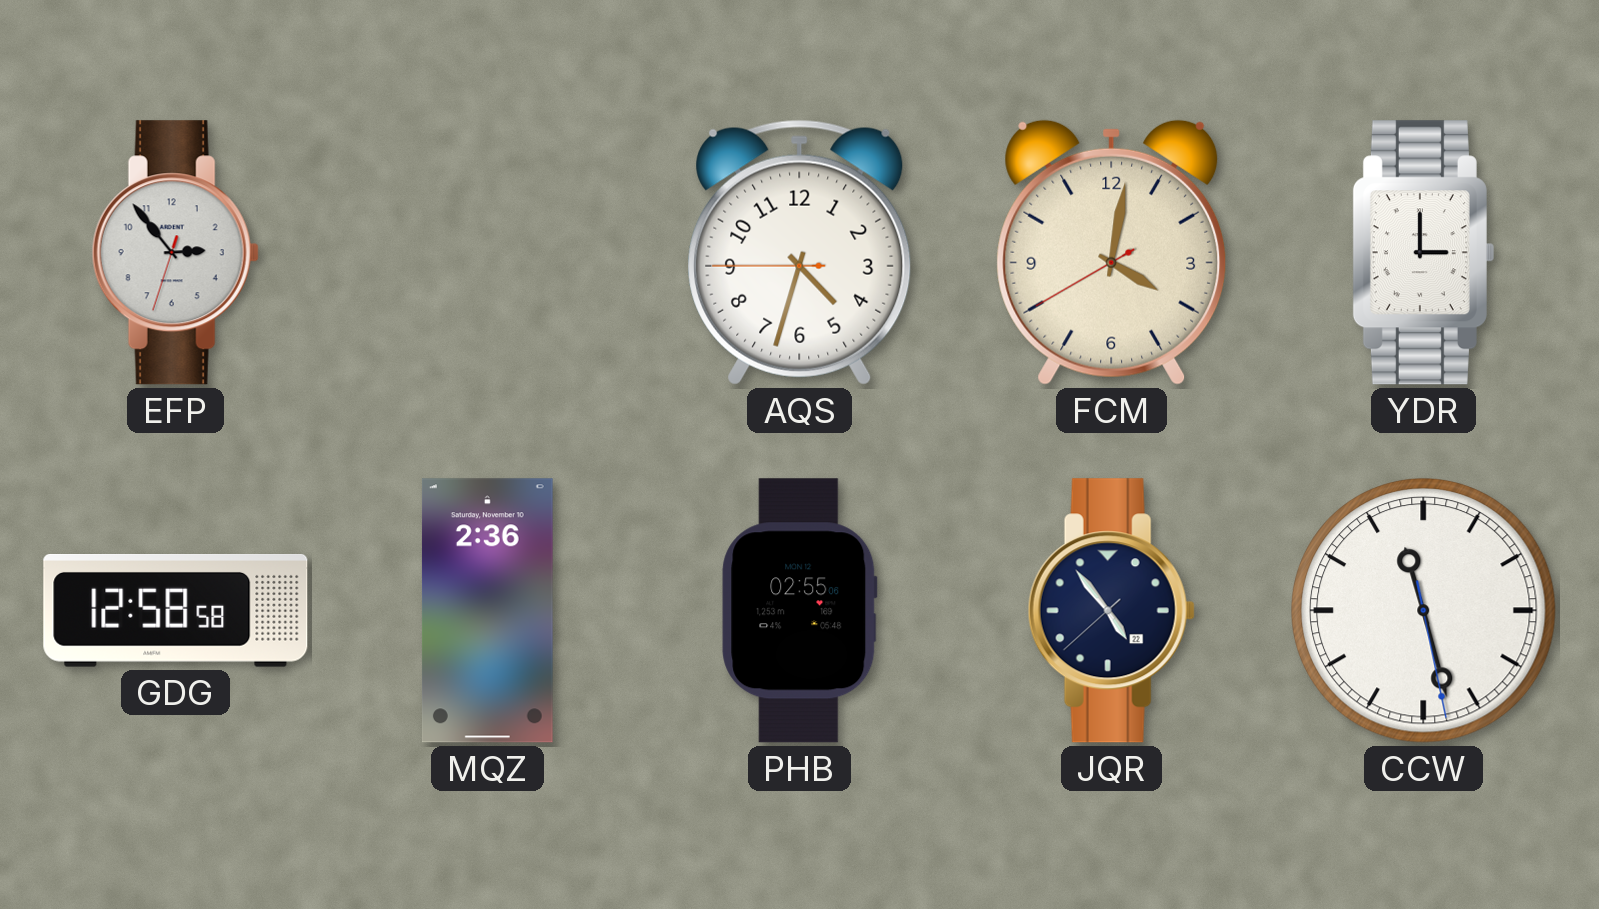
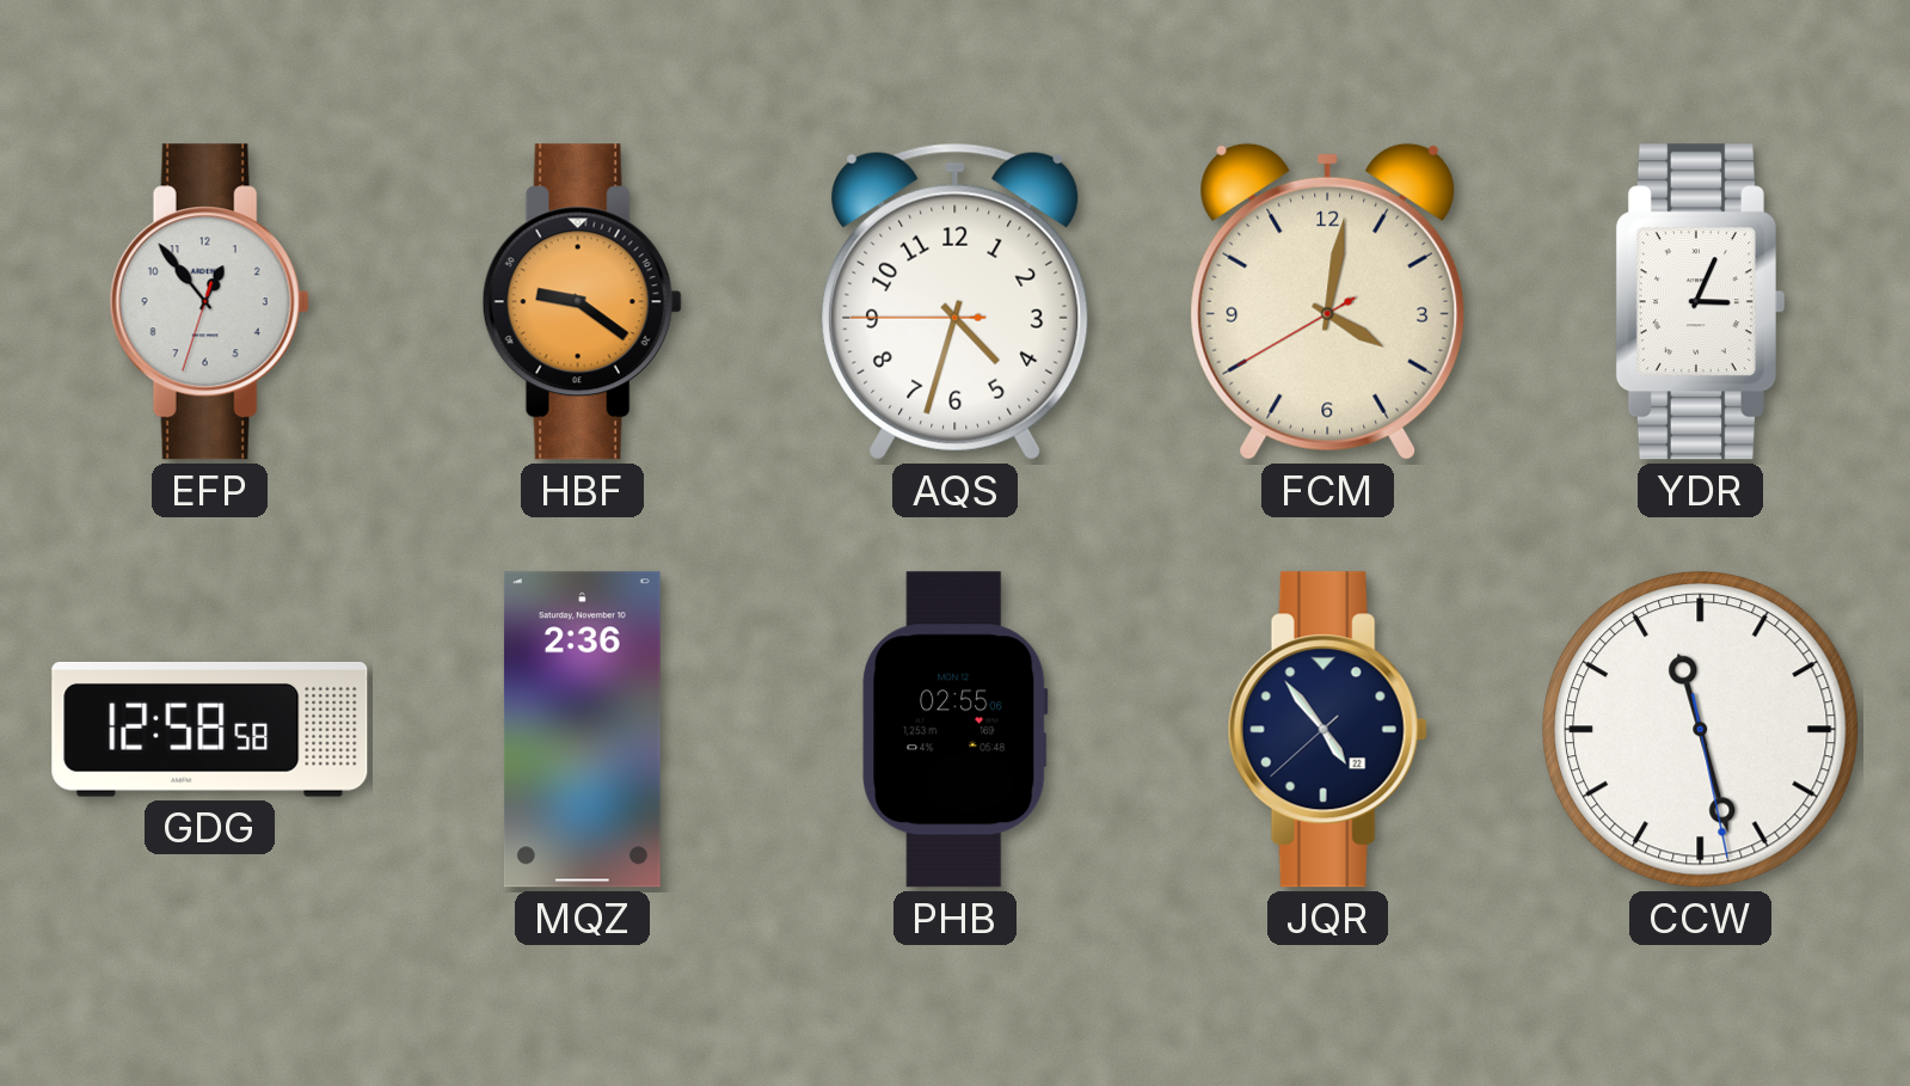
EFP: 2:53 -> 12:53
HBF: none -> 9:21
YDR: 3:00 -> 3:04
